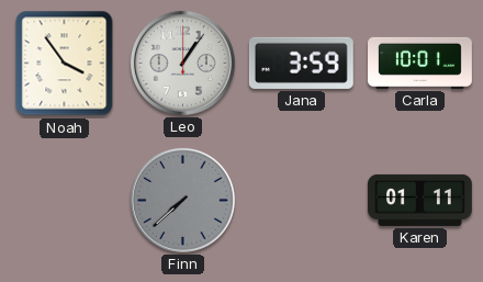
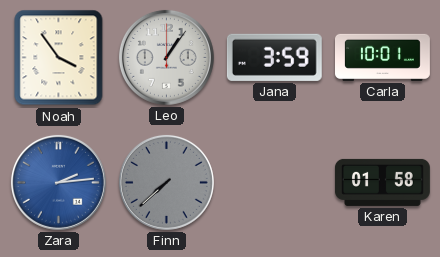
Zara: none -> 2:14
Karen: 01:11 -> 01:58
